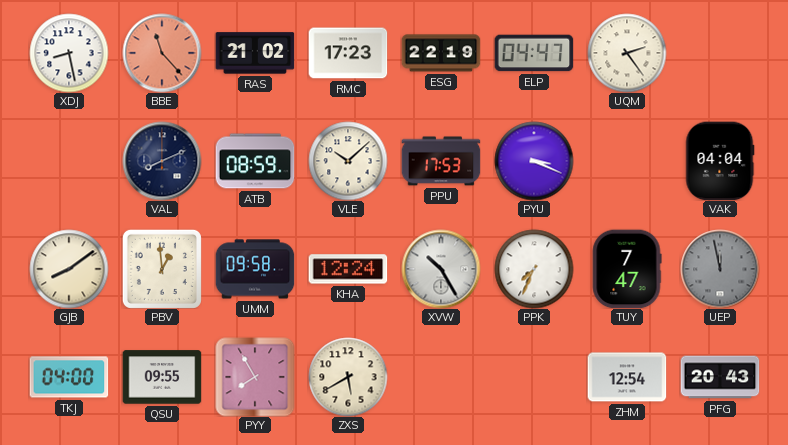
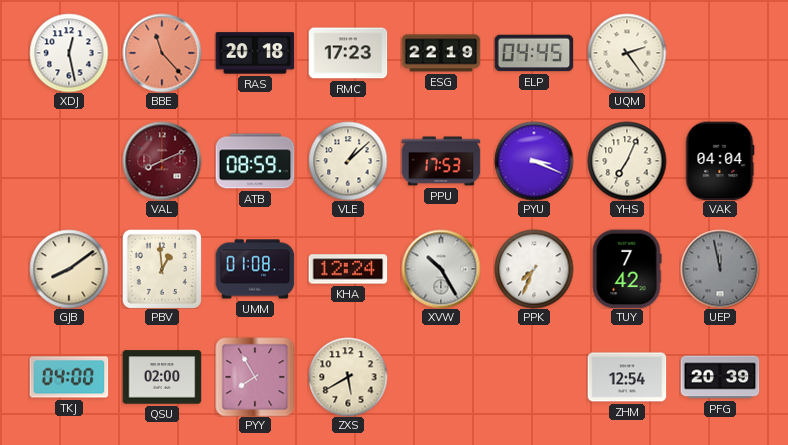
XDJ: 8:28 -> 12:28
RAS: 21:02 -> 20:18
ELP: 04:47 -> 04:45
VAL dial: navy -> burgundy
VLE: 10:08 -> 1:08
YHS: none -> 7:04
UMM: 09:58 -> 01:08
TUY: 7:47 -> 7:42
QSU: 09:55 -> 02:00
PFG: 20:43 -> 20:39
